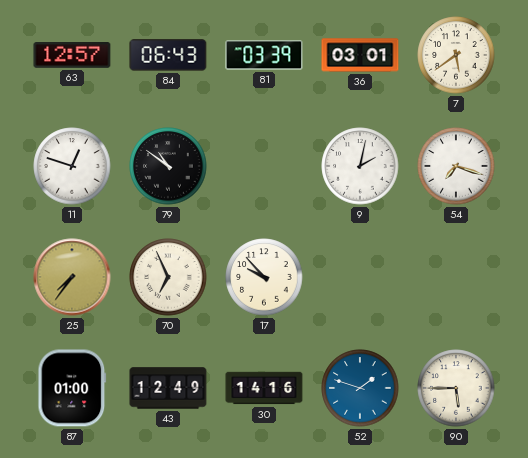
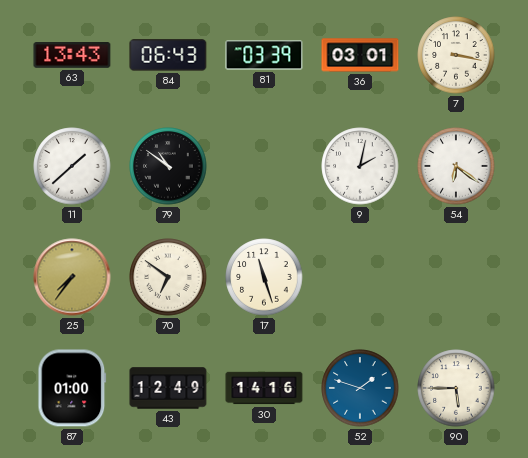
63: 12:57 -> 13:43
7: 5:39 -> 3:17
11: 12:48 -> 1:38
54: 7:18 -> 6:21
70: 6:56 -> 6:51
17: 9:53 -> 11:27
